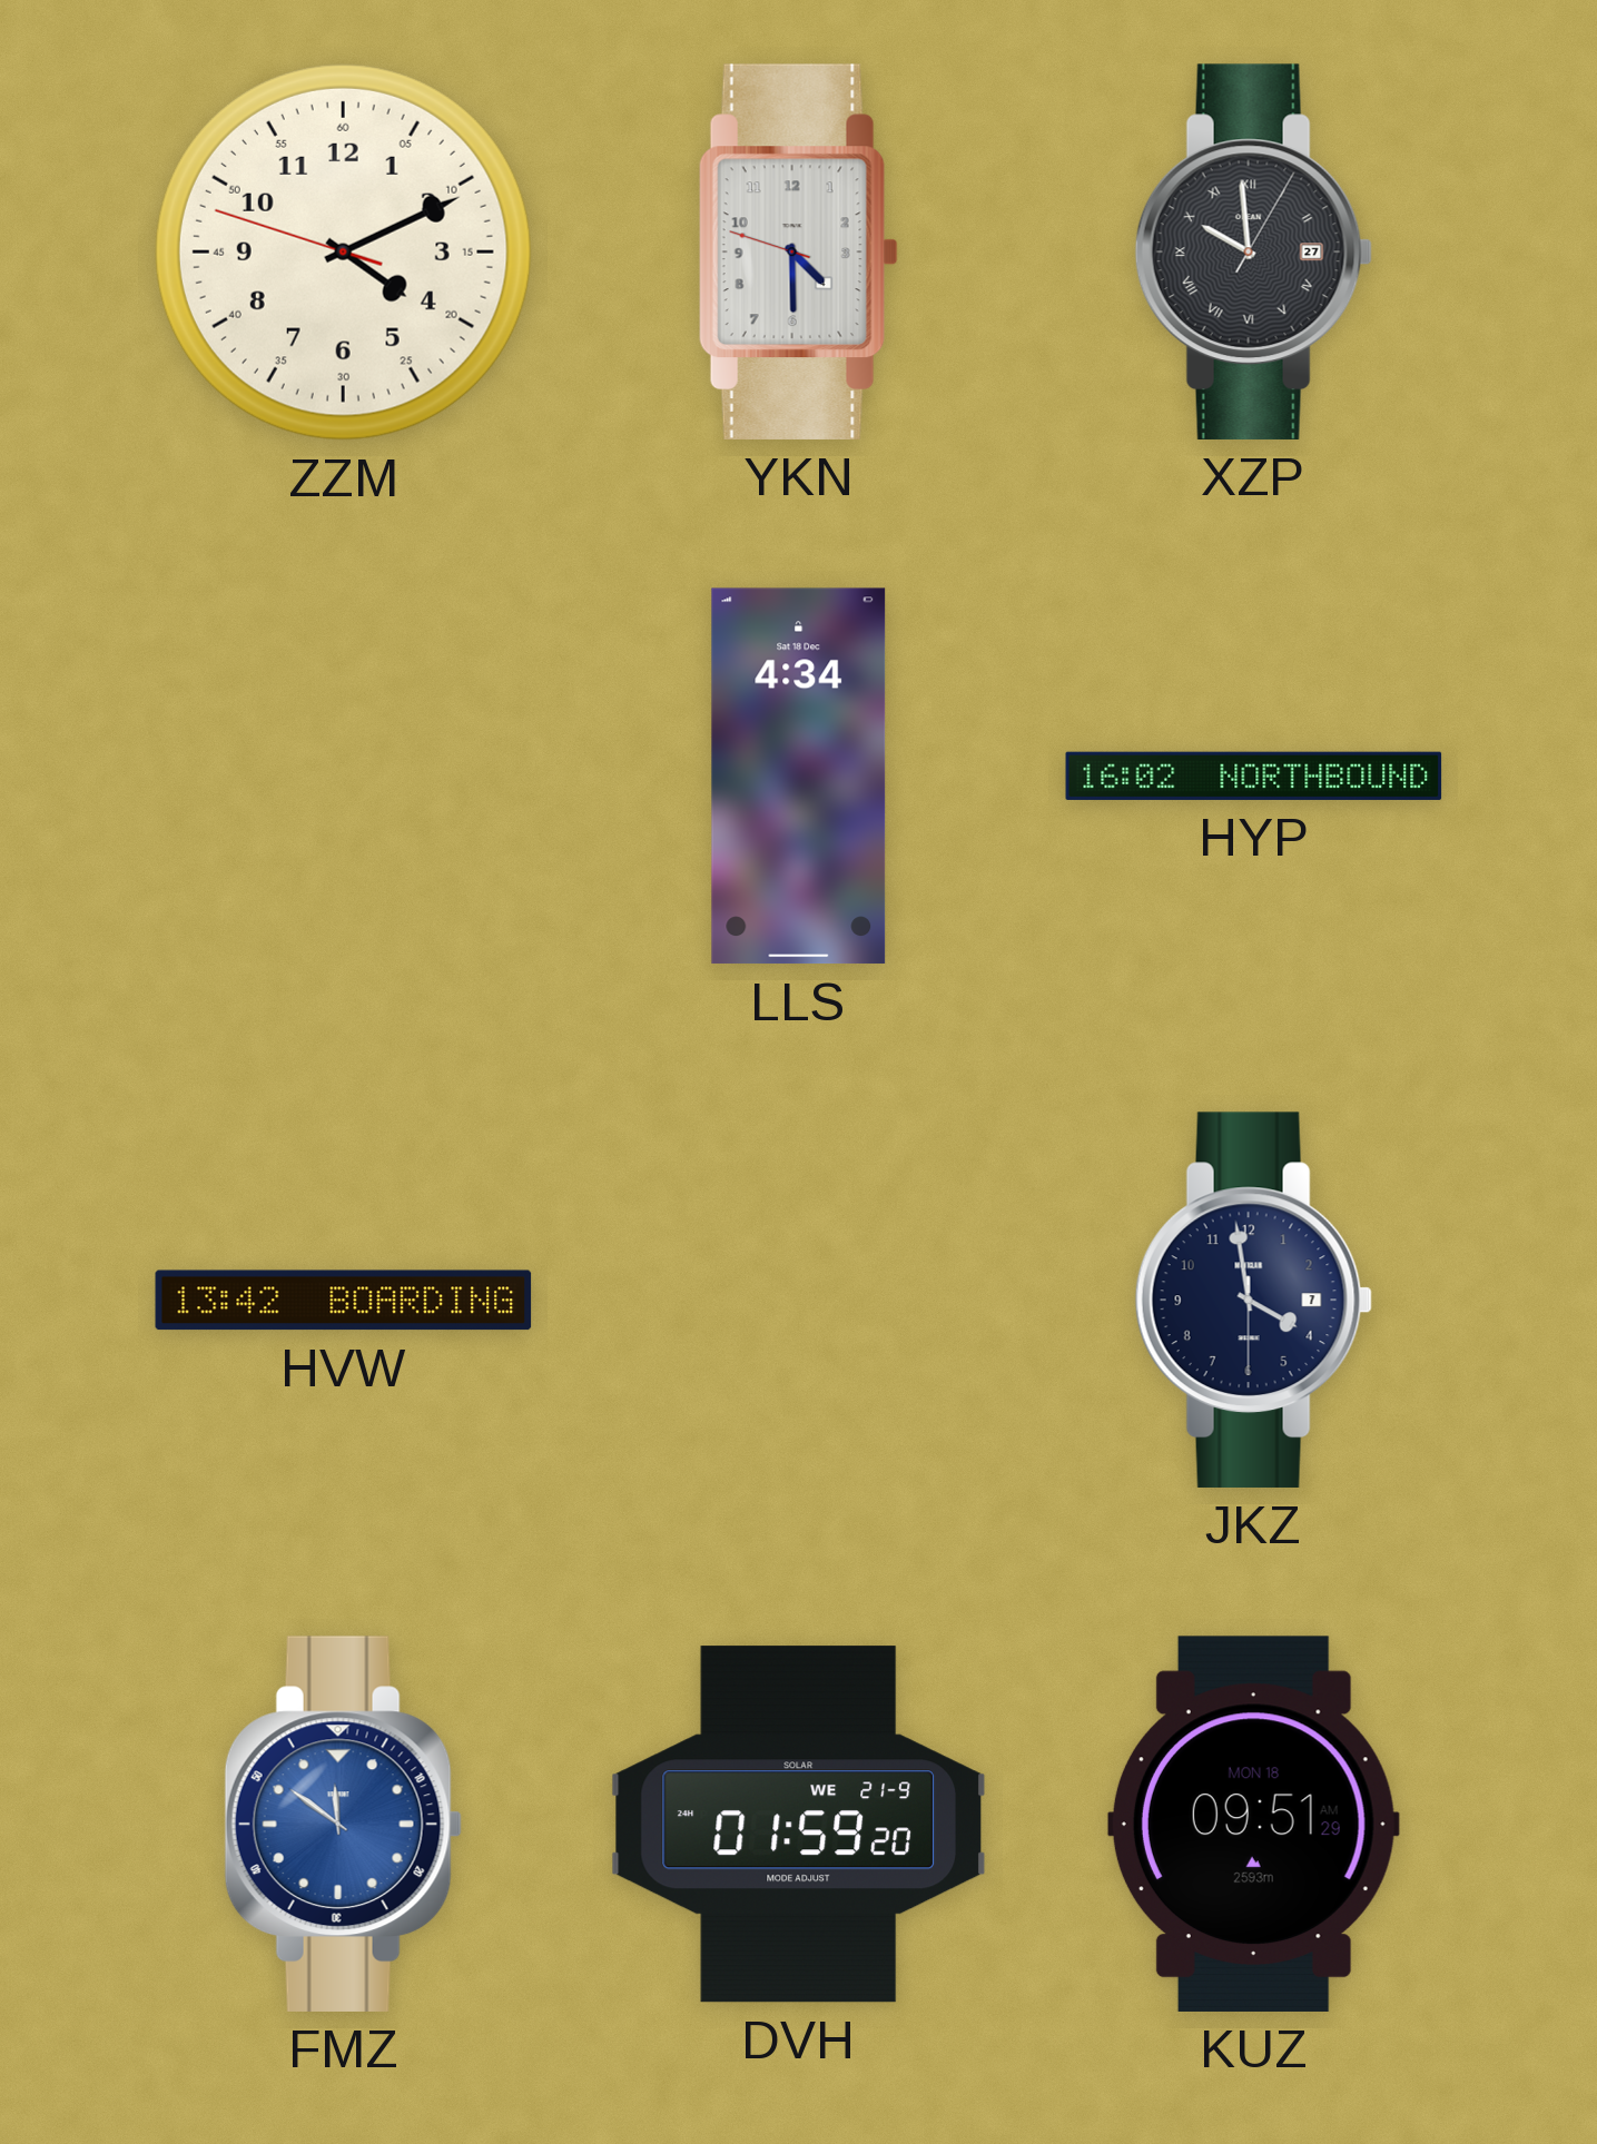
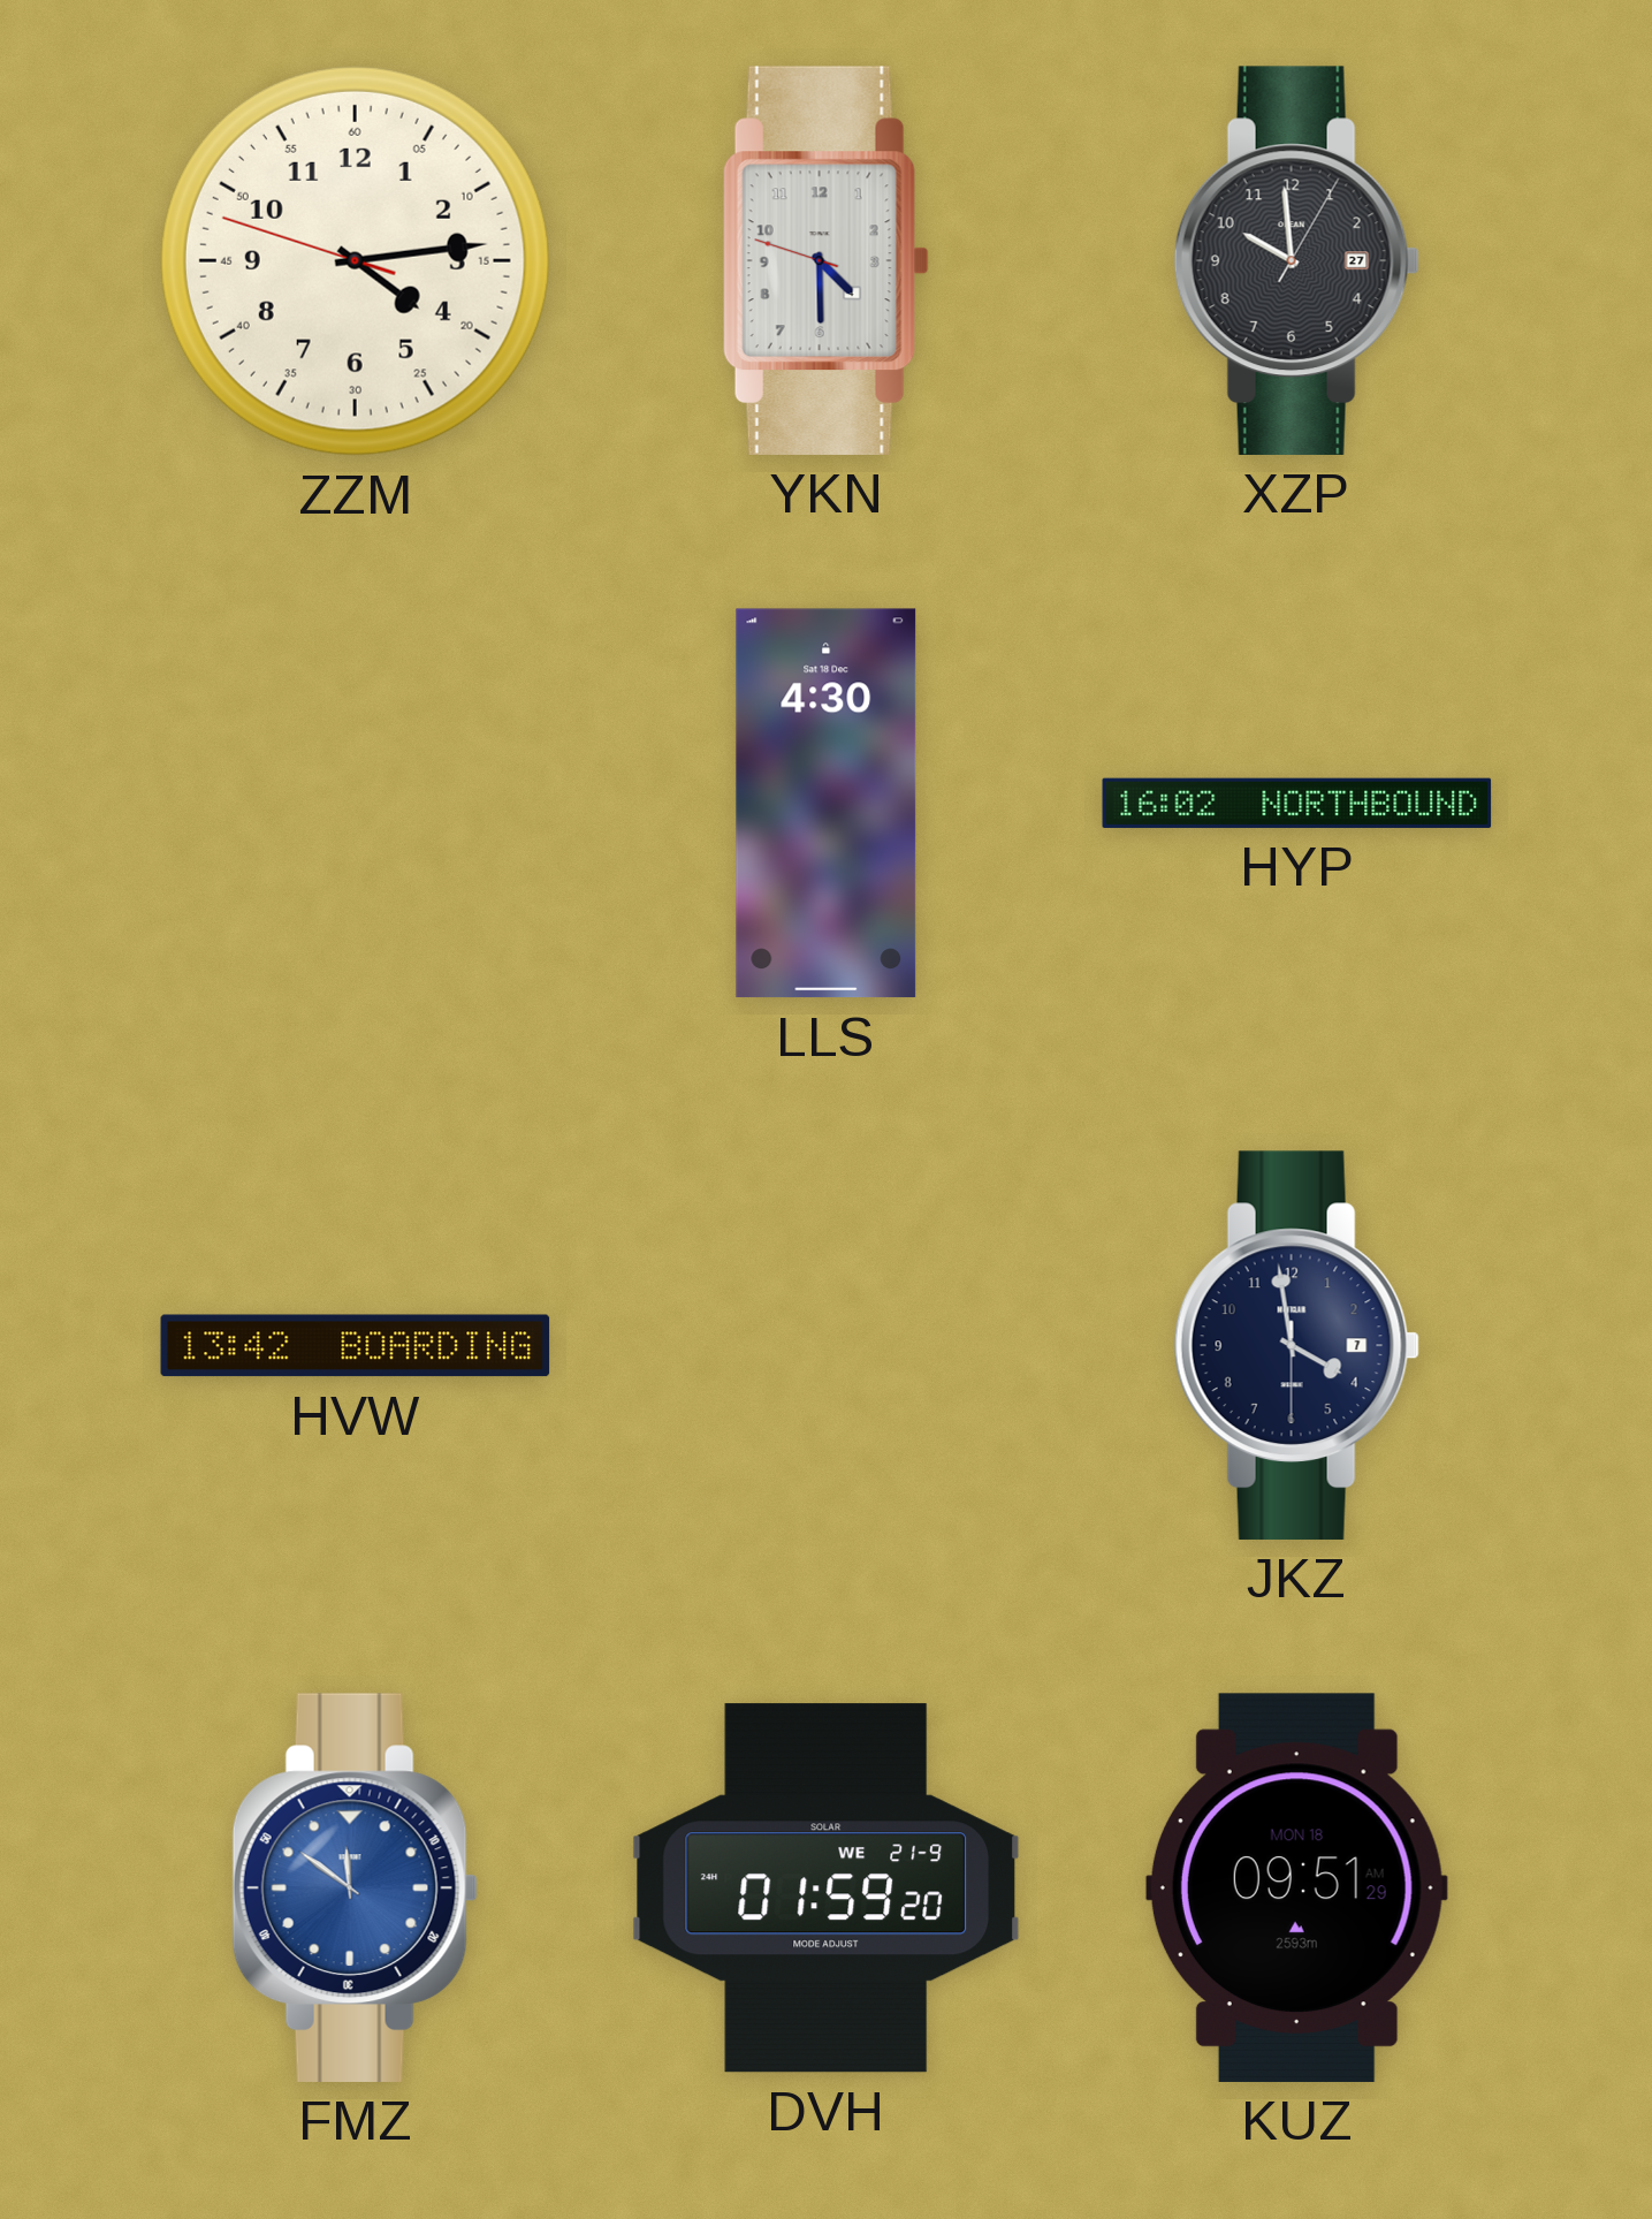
ZZM: 4:10 -> 4:13
XZP numerals: Roman -> Arabic
LLS: 4:34 -> 4:30
